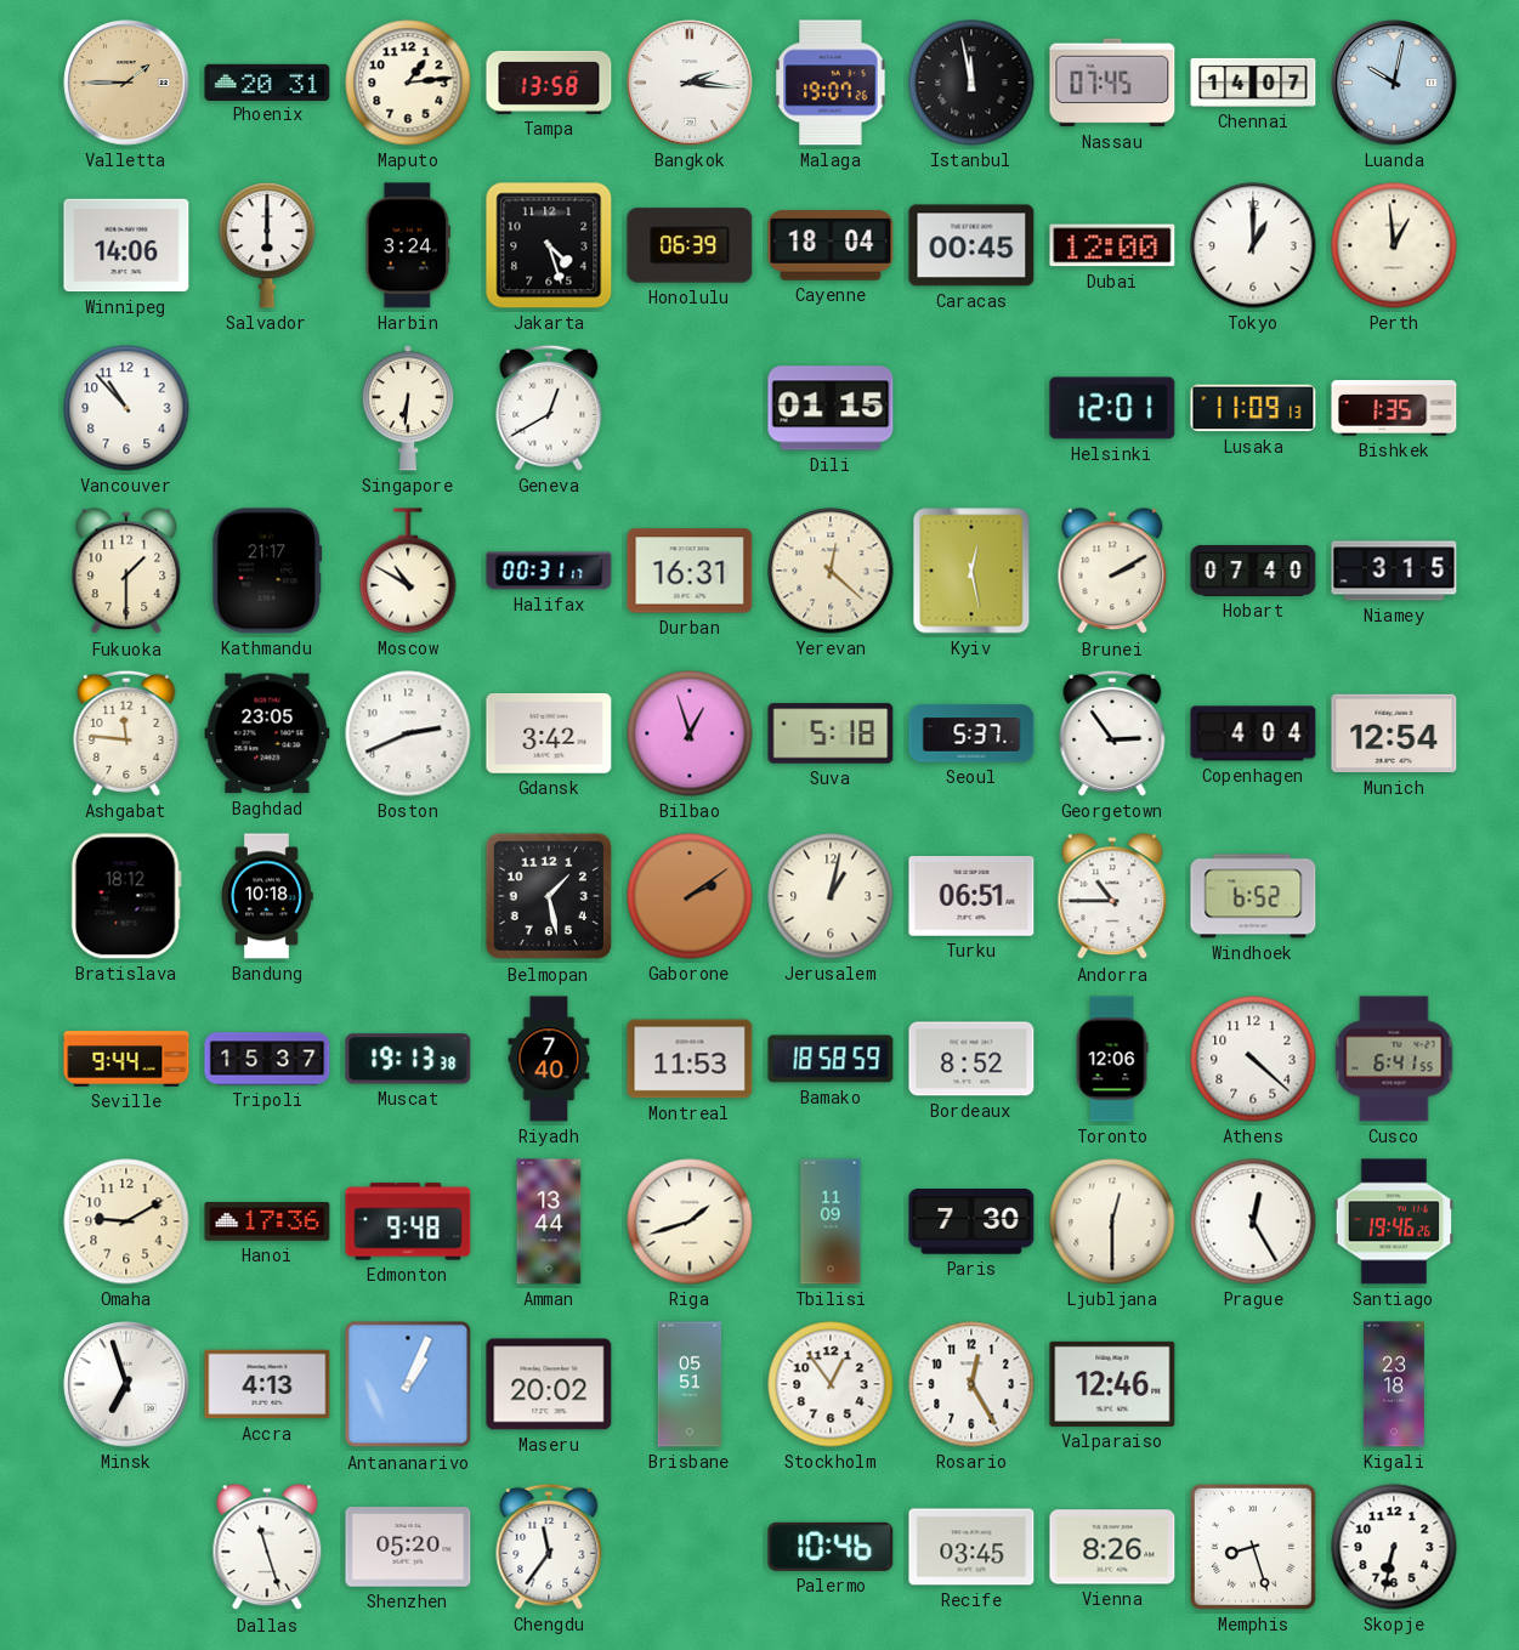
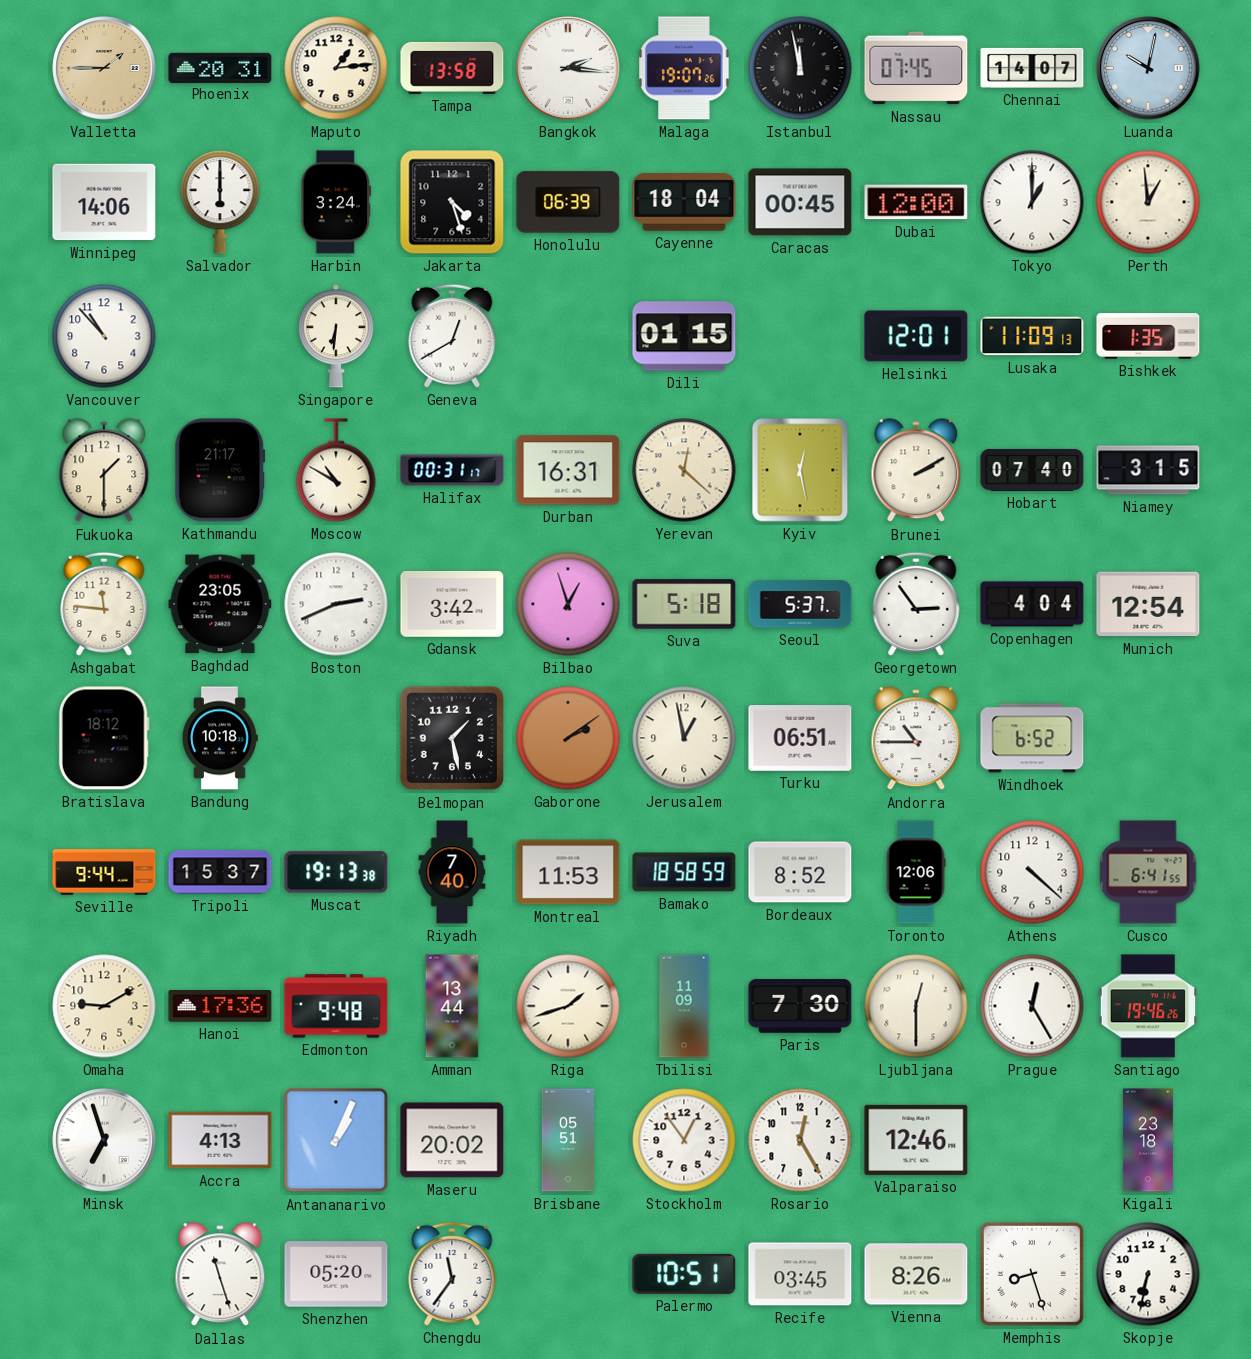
Jerusalem: 1:02 -> 12:58
Palermo: 10:46 -> 10:51
